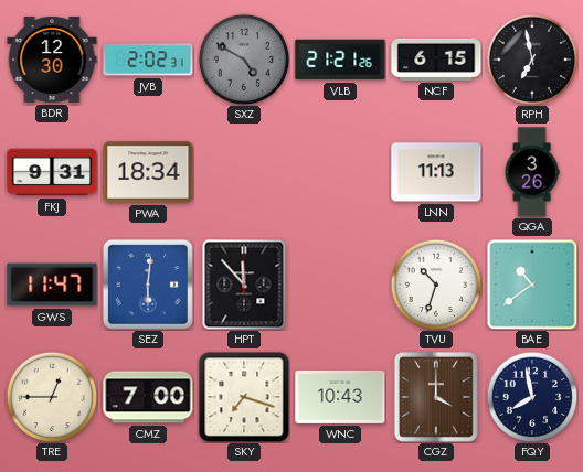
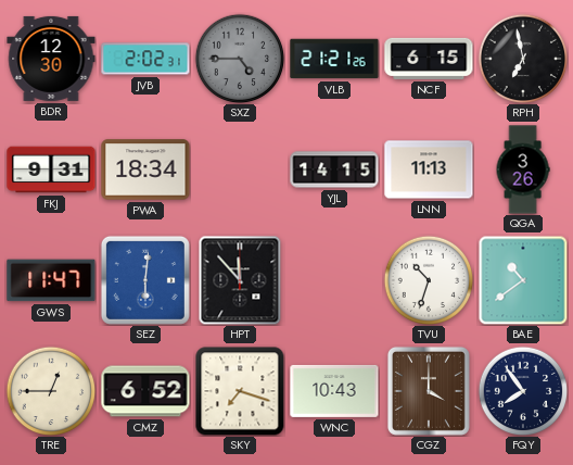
SXZ: 4:50 -> 4:45
YJL: none -> 14:15
CMZ: 7:00 -> 6:52
FQY: 7:58 -> 7:54
